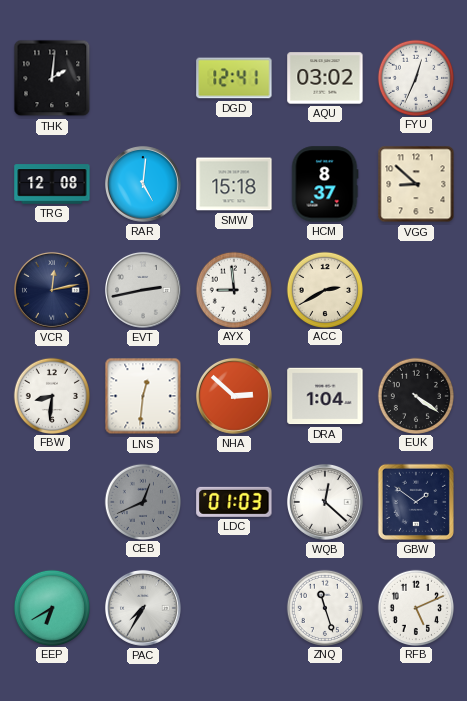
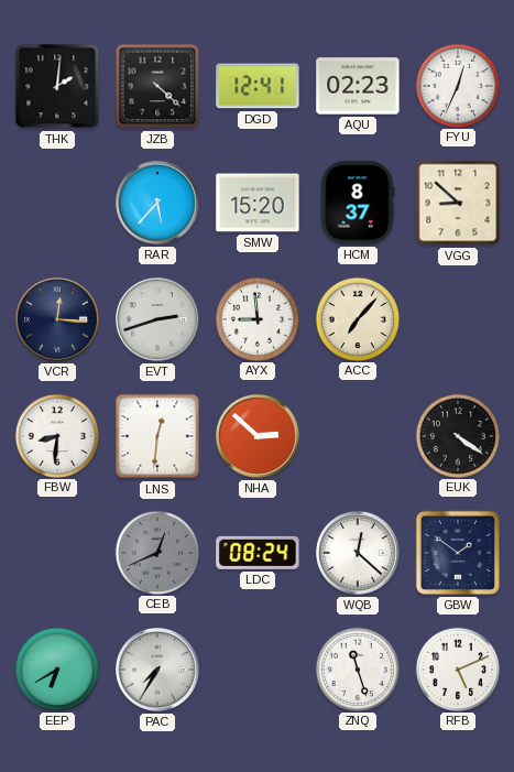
JZB: none -> 4:22
AQU: 03:02 -> 02:23
TRG: 12:08 -> none
RAR: 5:01 -> 5:37
SMW: 15:18 -> 15:20
VCR: 12:13 -> 12:16
EVT: 2:43 -> 2:42
ACC: 2:40 -> 7:07
DRA: 1:04 -> none
LDC: 01:03 -> 08:24
